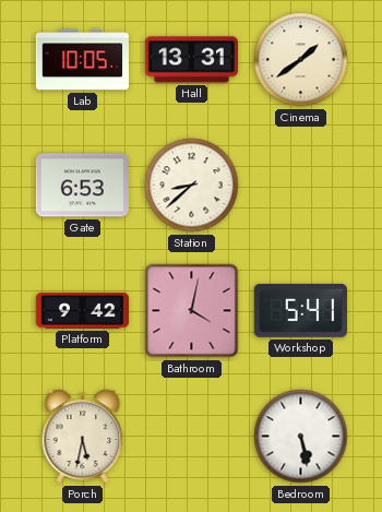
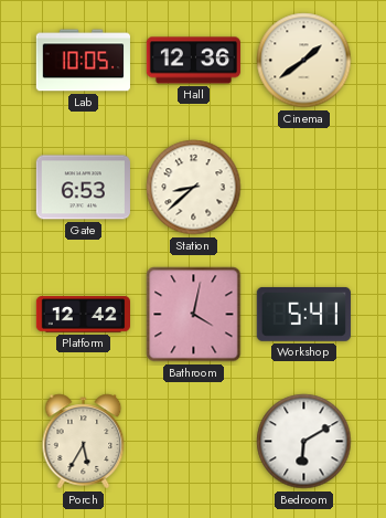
Hall: 13:31 -> 12:36
Platform: 9:42 -> 12:42
Porch: 5:32 -> 5:35
Bedroom: 5:28 -> 6:10
